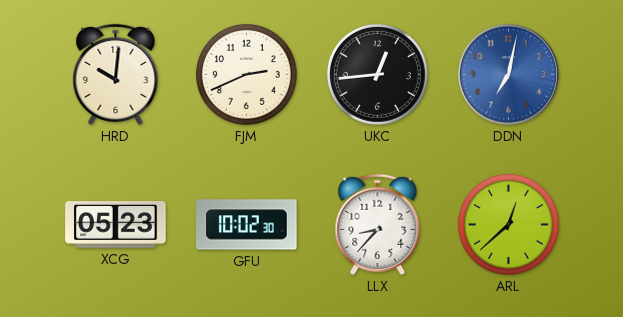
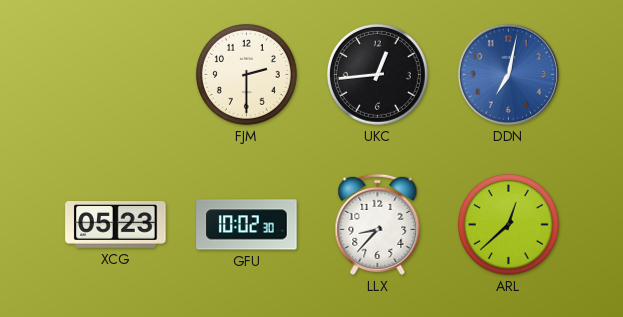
HRD: 10:01 -> none
FJM: 2:41 -> 2:30
